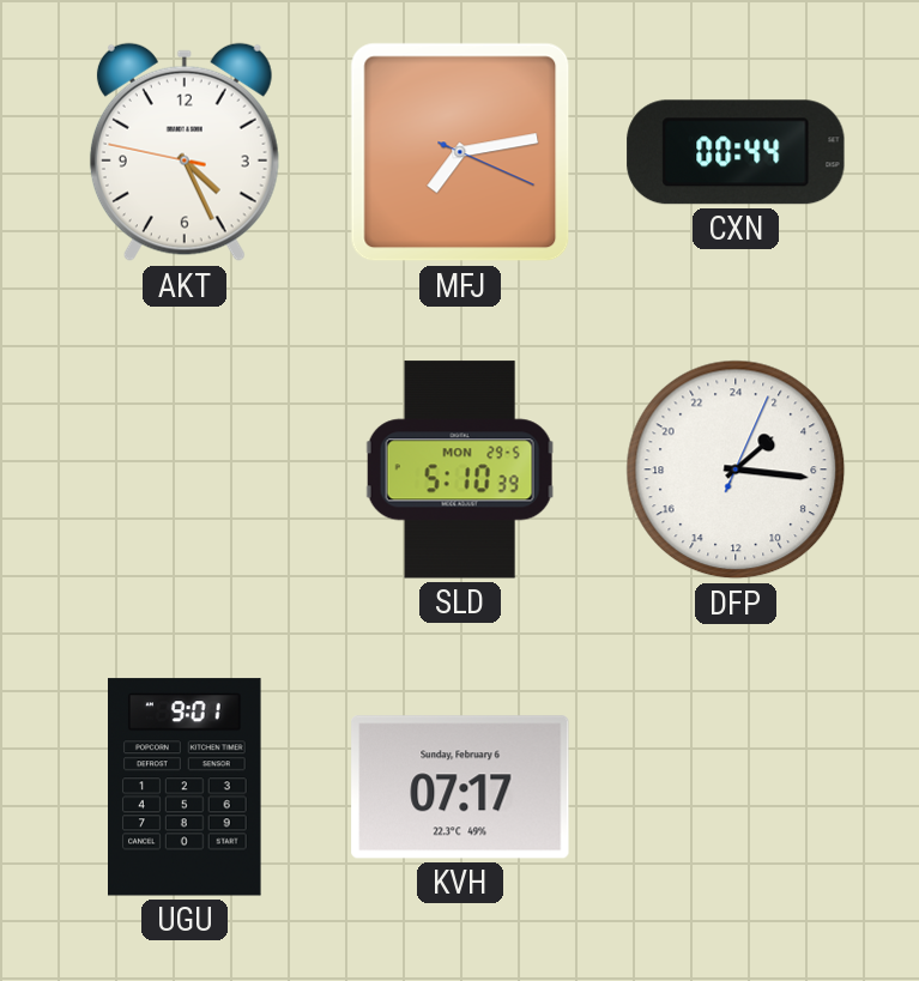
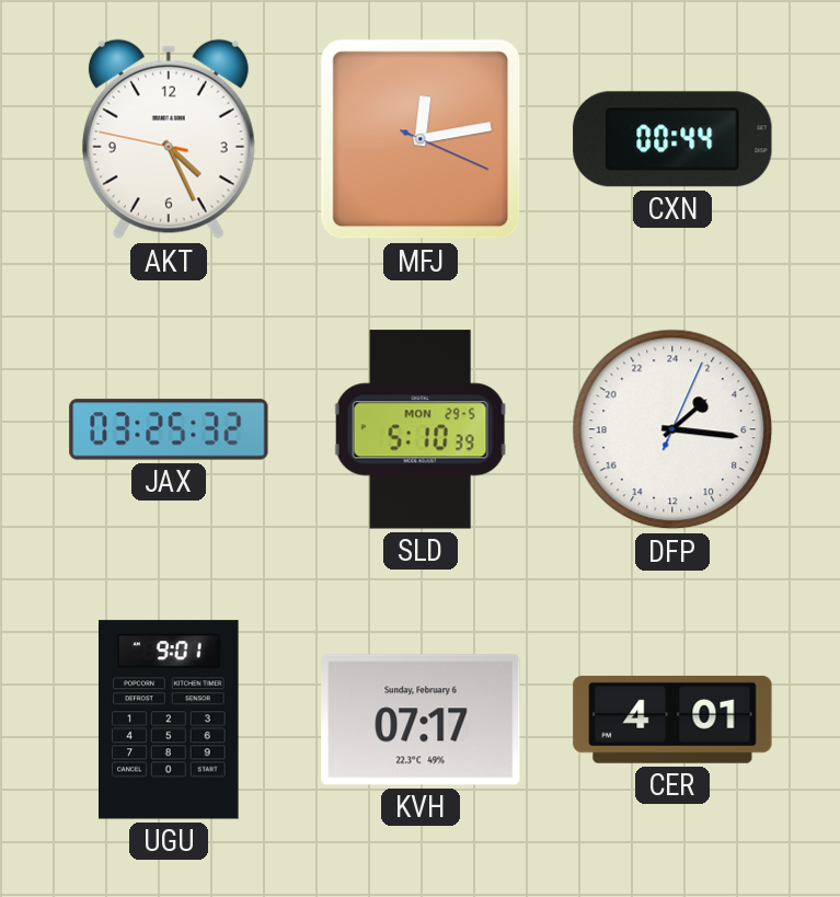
MFJ: 7:13 -> 12:13
JAX: none -> 03:25
CER: none -> 4:01
